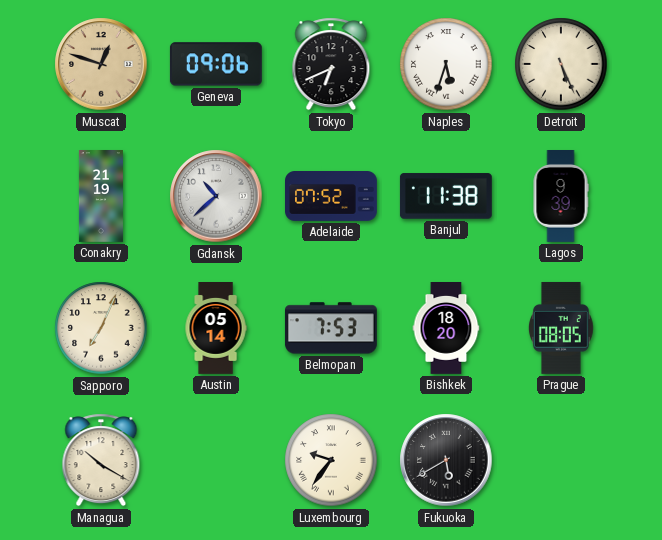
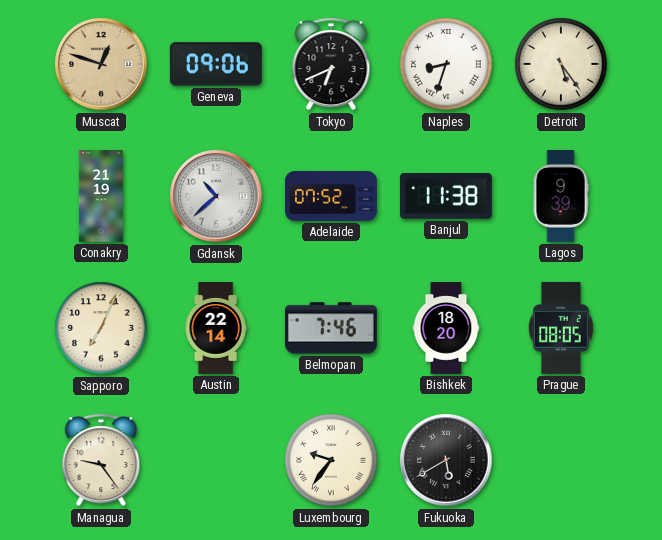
Naples: 5:33 -> 8:33
Detroit: 5:26 -> 5:24
Austin: 05:14 -> 22:14
Belmopan: 7:53 -> 7:46
Managua: 10:20 -> 9:24
